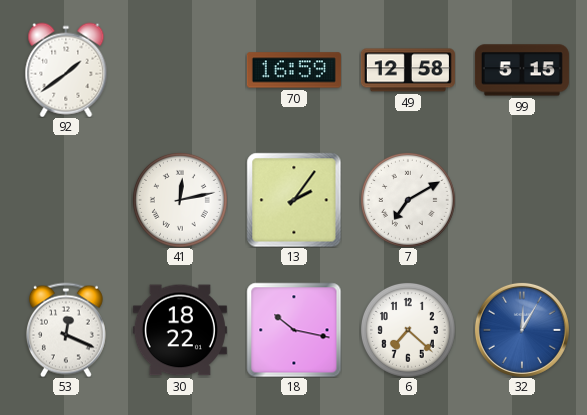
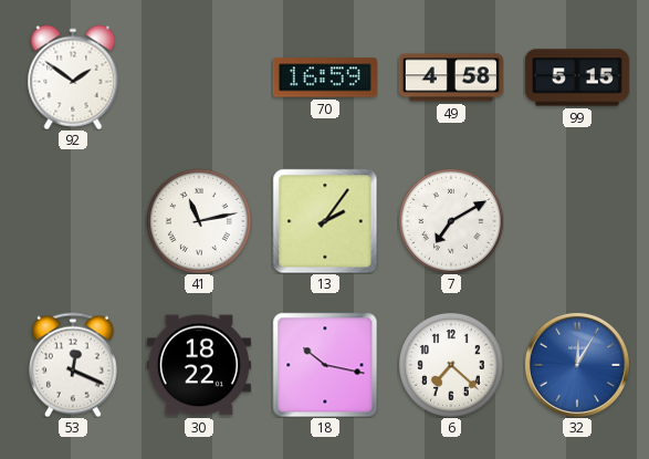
92: 1:39 -> 1:51
49: 12:58 -> 4:58
41: 12:13 -> 11:13
